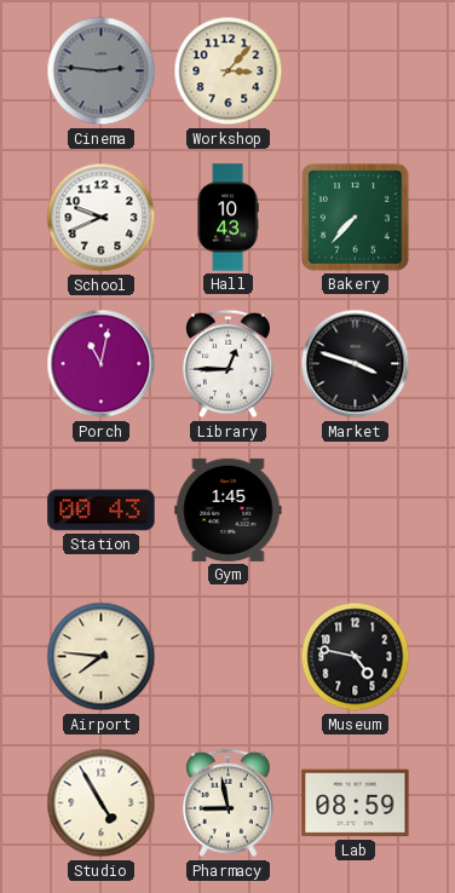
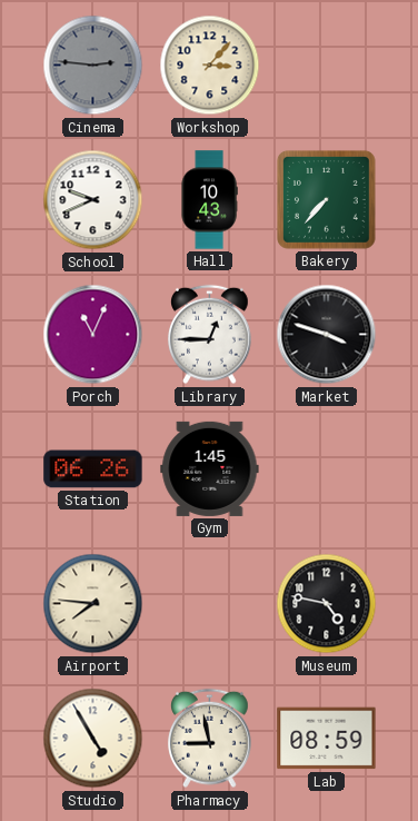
Porch: 11:02 -> 11:04
Station: 00:43 -> 06:26
